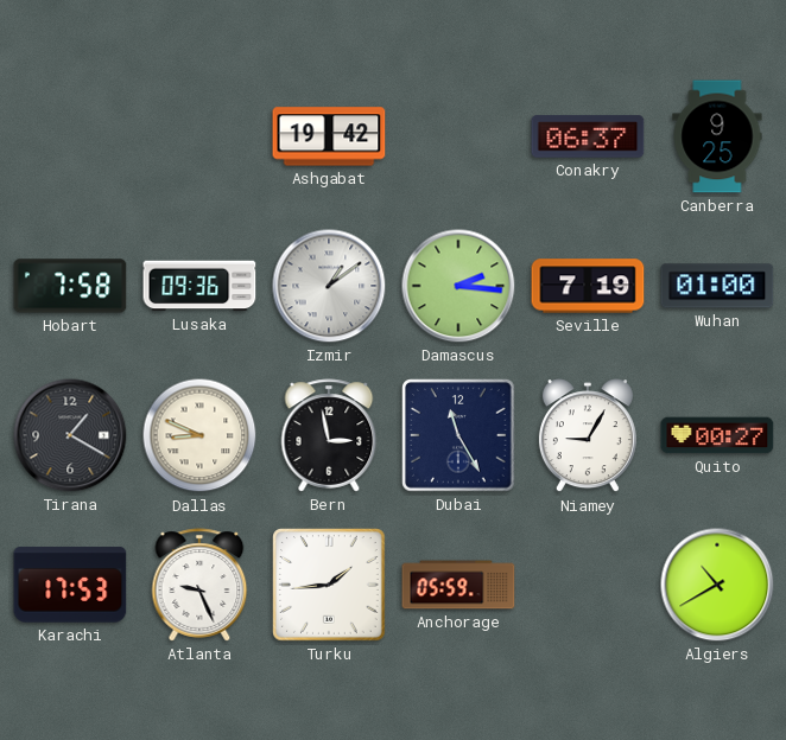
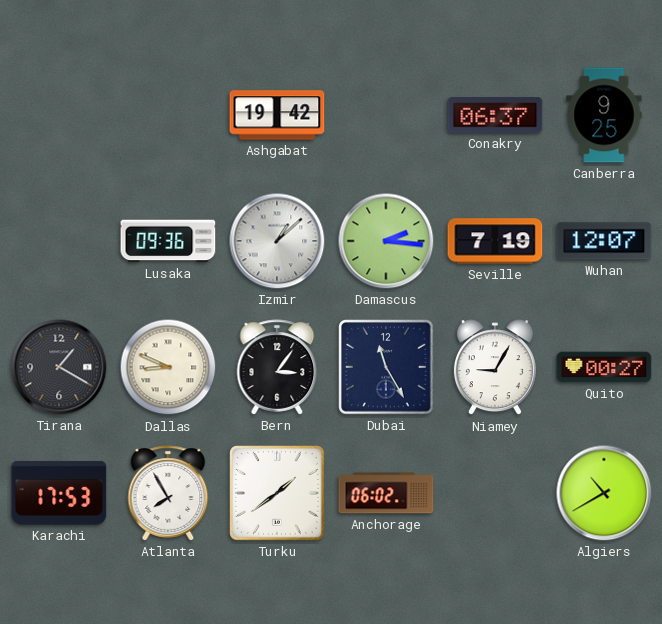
Hobart: 7:58 -> none
Izmir: 1:09 -> 1:08
Wuhan: 01:00 -> 12:07
Bern: 2:58 -> 3:06
Atlanta: 9:26 -> 7:55
Turku: 1:44 -> 1:39
Anchorage: 05:59 -> 06:02
